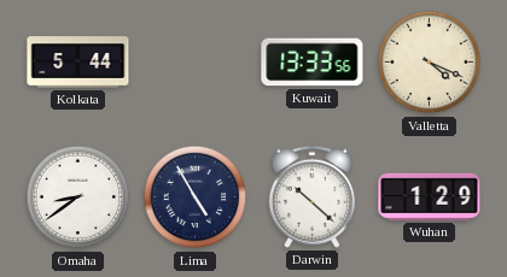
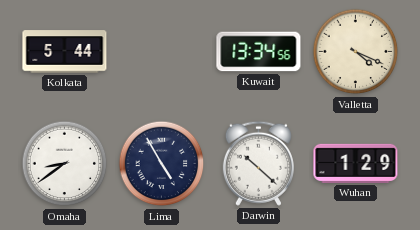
Kuwait: 13:33 -> 13:34
